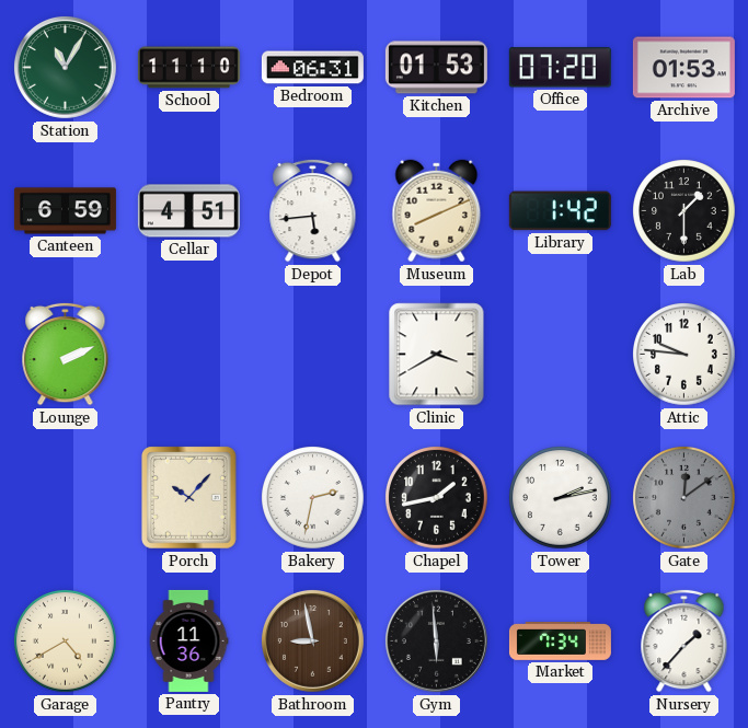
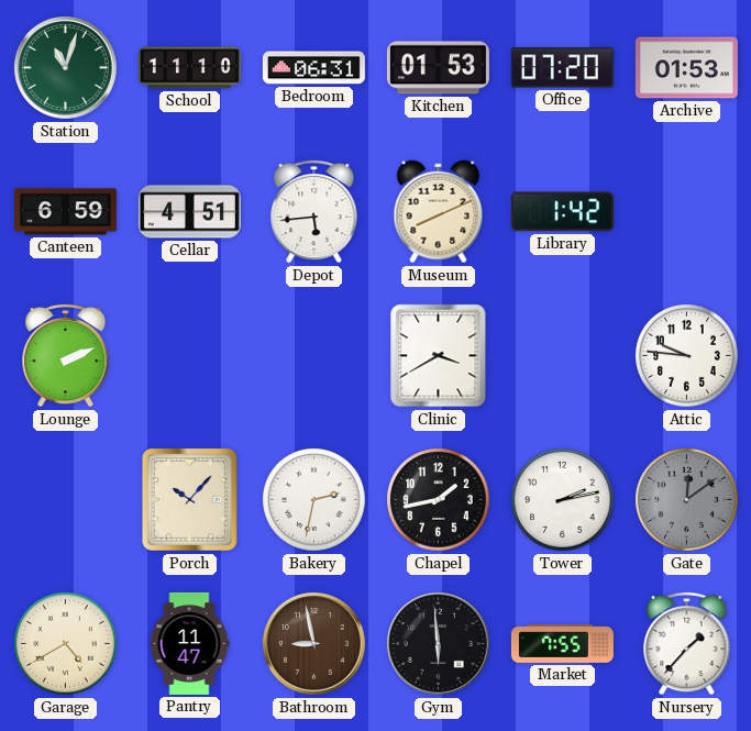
Station: 11:05 -> 11:03
Lab: 1:30 -> none
Pantry: 11:36 -> 11:47
Market: 7:34 -> 7:55
